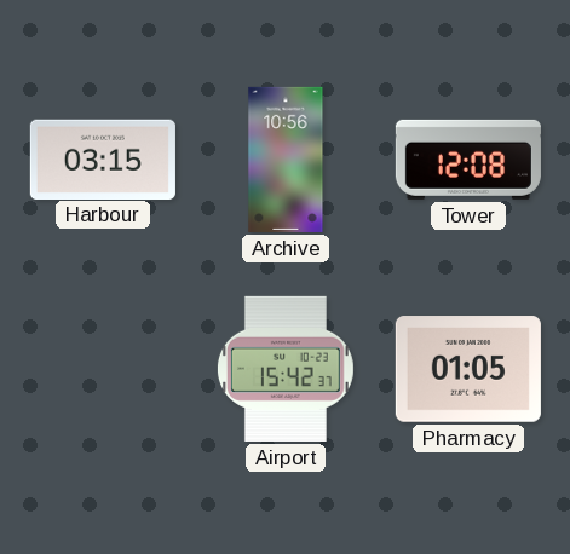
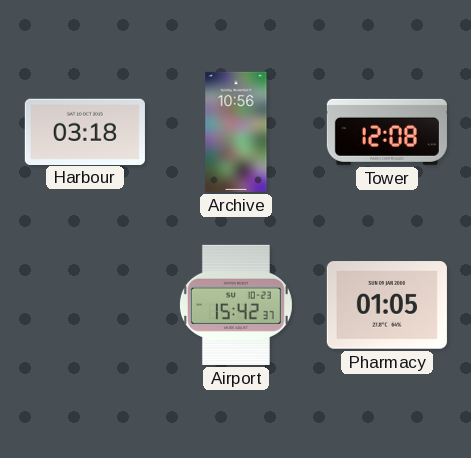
Harbour: 03:15 -> 03:18
